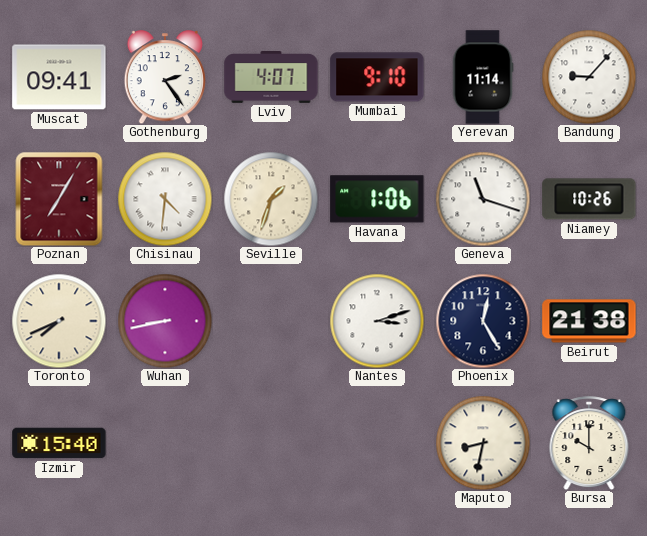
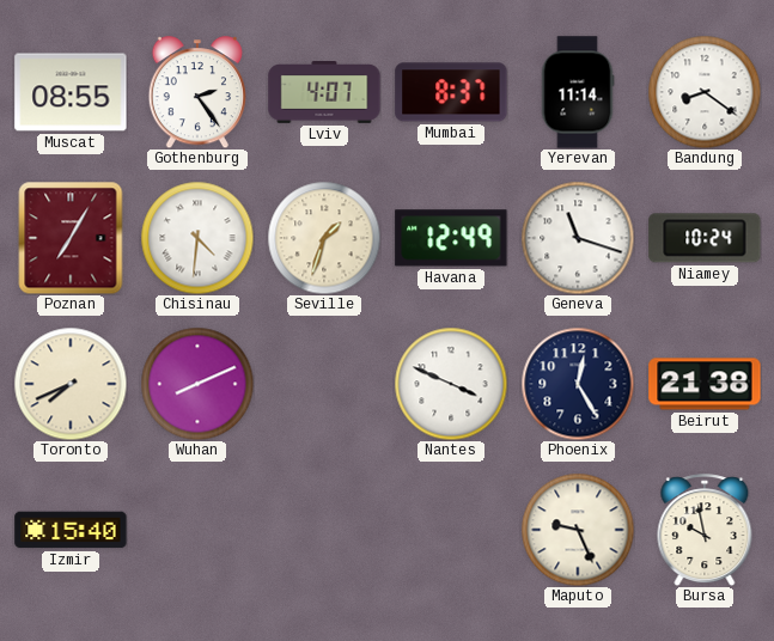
Muscat: 09:41 -> 08:55
Mumbai: 9:10 -> 8:37
Bandung: 9:07 -> 8:21
Havana: 1:06 -> 12:49
Niamey: 10:26 -> 10:24
Wuhan: 8:43 -> 8:11
Nantes: 3:12 -> 3:49
Maputo: 8:32 -> 9:26
Bursa: 10:00 -> 9:58
